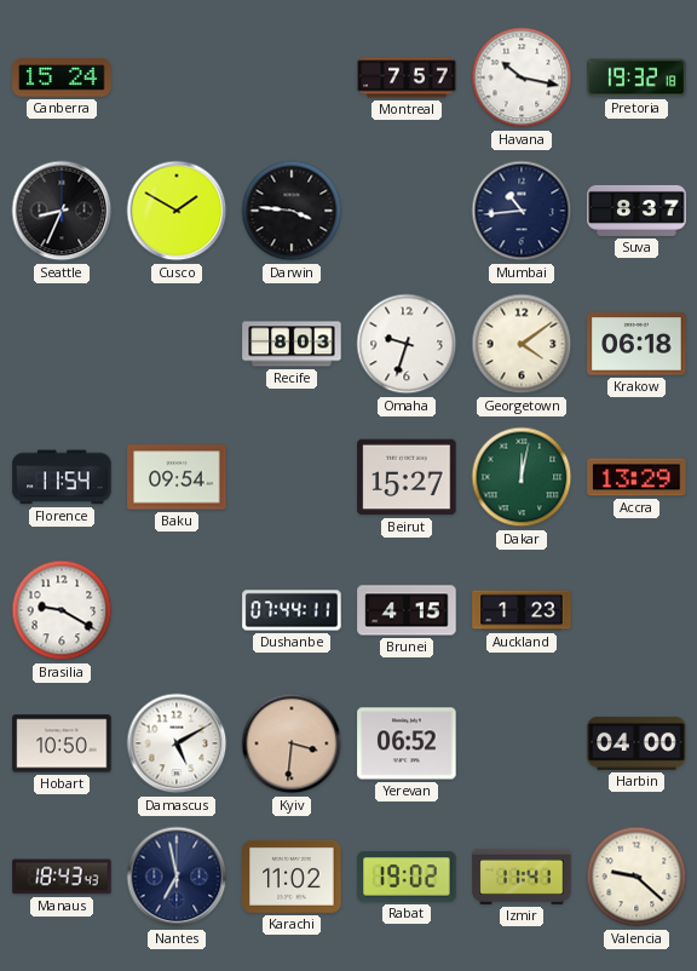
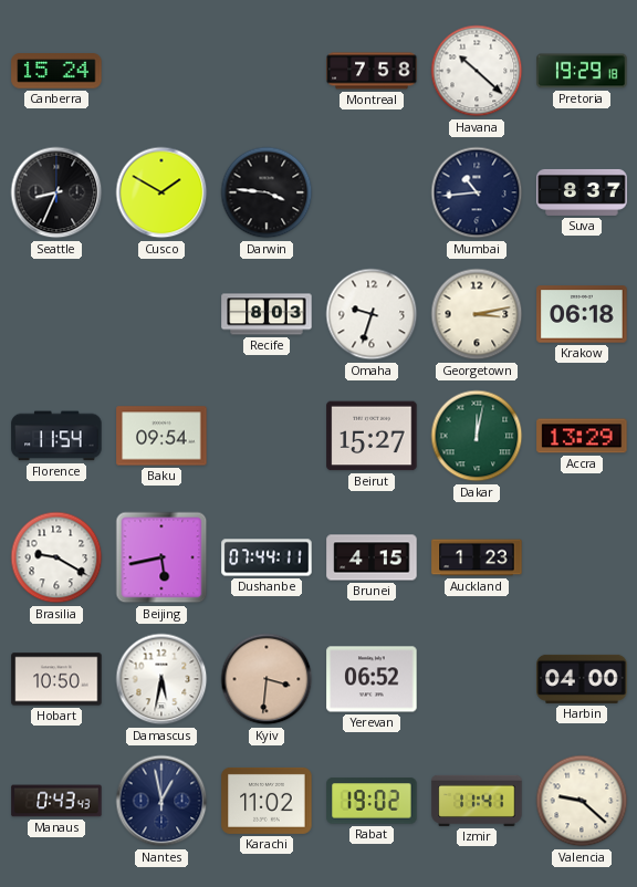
Montreal: 7:57 -> 7:58
Havana: 10:17 -> 10:22
Pretoria: 19:32 -> 19:29
Georgetown: 4:09 -> 3:13
Beijing: none -> 5:43
Damascus: 5:10 -> 5:32
Manaus: 18:43 -> 0:43
Nantes: 6:58 -> 12:58
